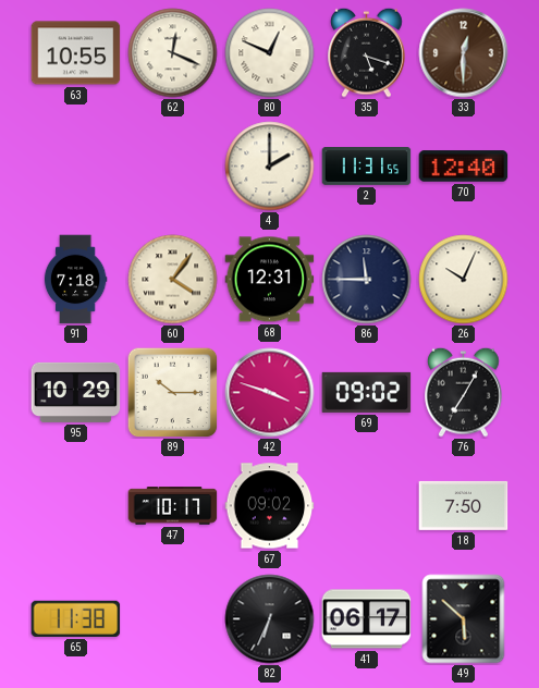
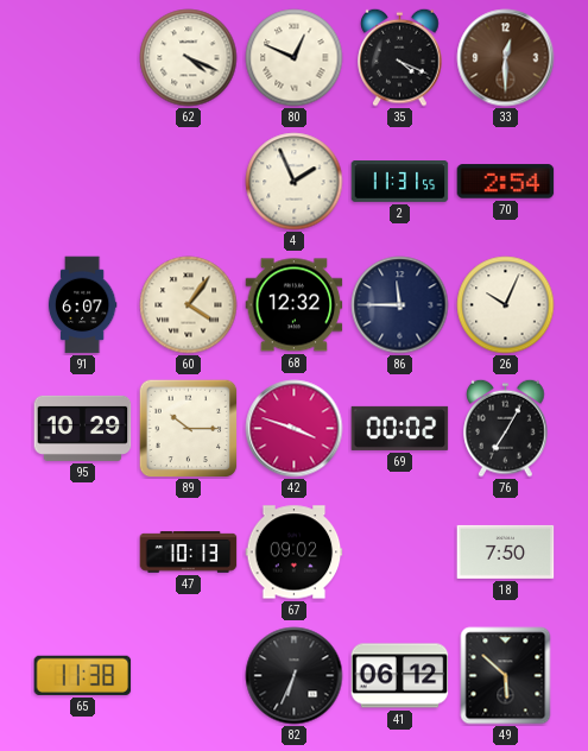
63: 10:55 -> none
62: 12:19 -> 4:19
35: 5:18 -> 4:19
4: 2:00 -> 1:56
70: 12:40 -> 2:54
91: 7:18 -> 6:07
68: 12:31 -> 12:32
69: 09:02 -> 00:02
47: 10:17 -> 10:13
41: 06:17 -> 06:12
